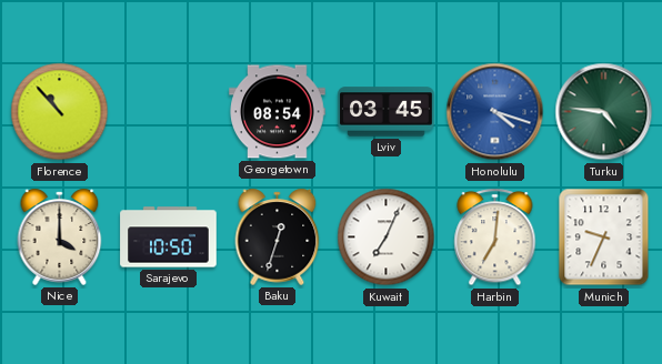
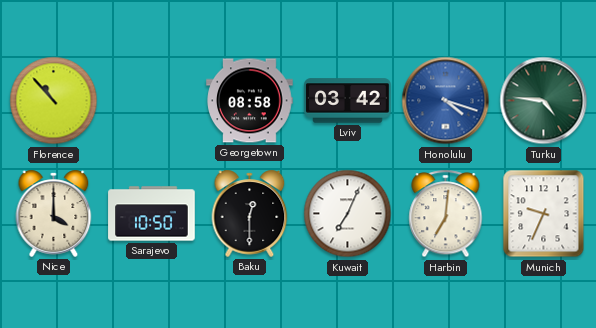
Georgetown: 08:54 -> 08:58
Lviv: 03:45 -> 03:42
Baku: 12:33 -> 12:30
